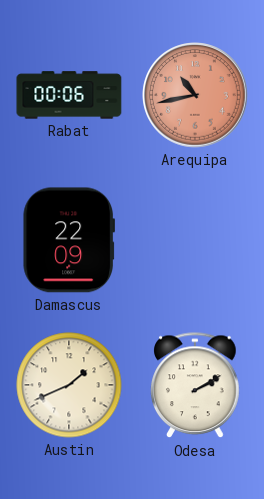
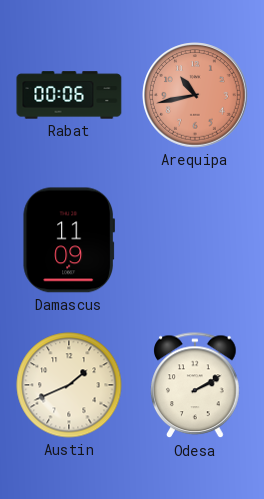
Damascus: 22:09 -> 11:09
